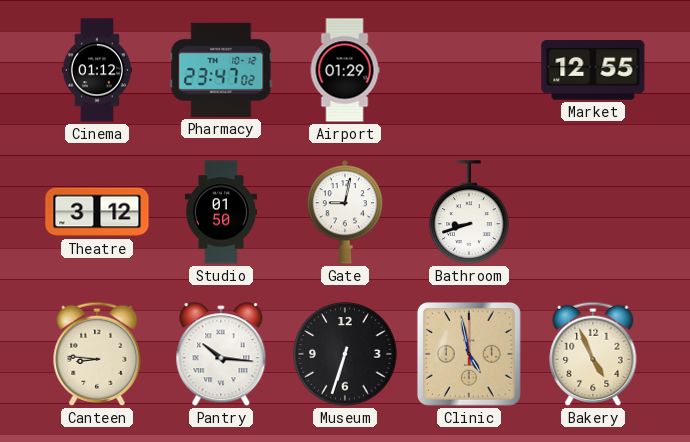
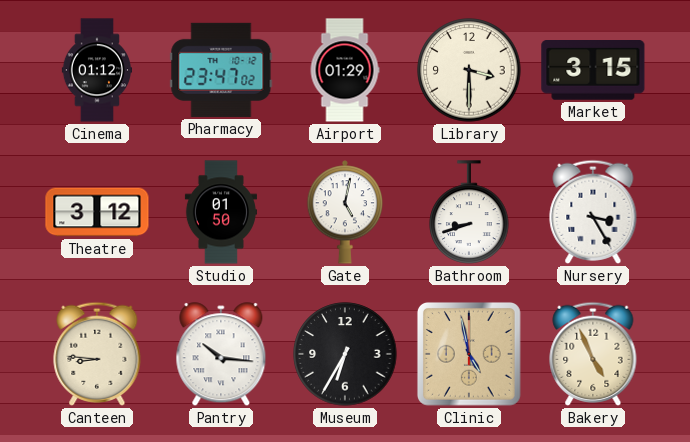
Library: none -> 3:30
Market: 12:55 -> 3:15
Gate: 9:02 -> 5:02
Nursery: none -> 3:25
Museum: 6:33 -> 6:35
